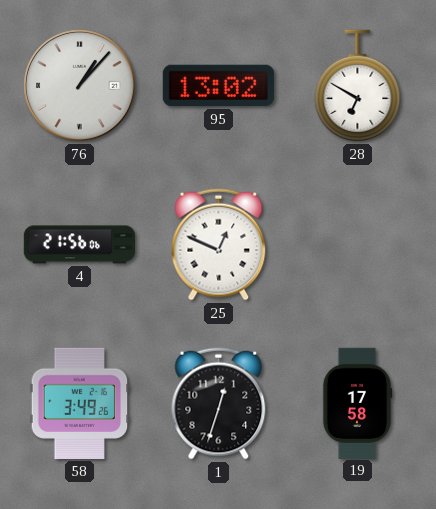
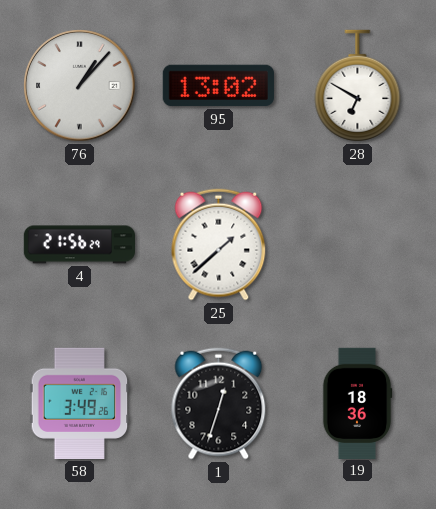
4: 21:56:06 -> 21:56:29
25: 12:49 -> 1:38
19: 17:58 -> 18:36
